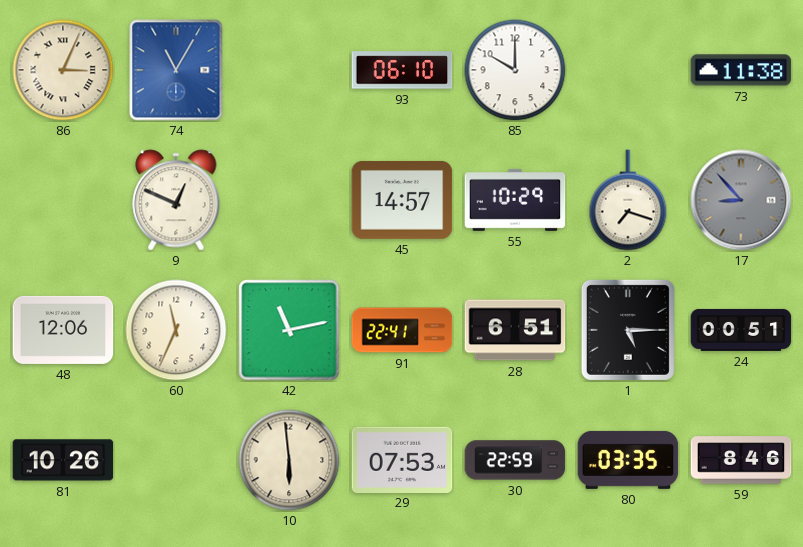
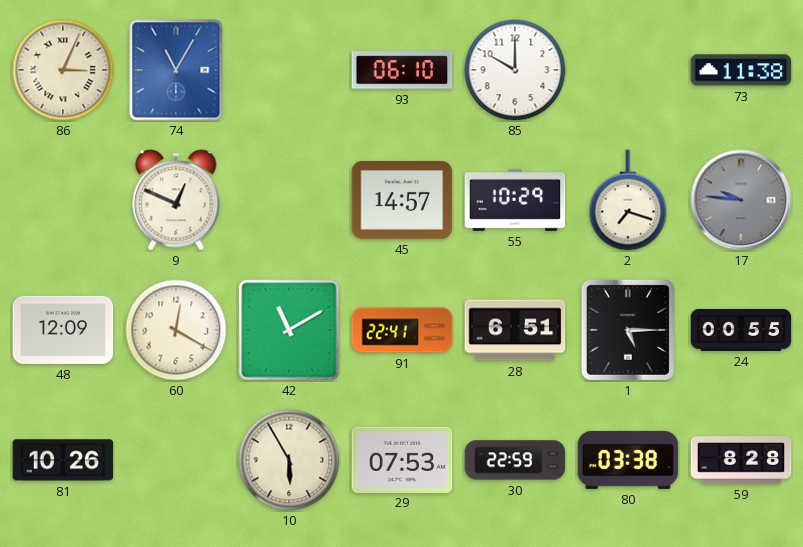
17: 8:53 -> 9:46
48: 12:06 -> 12:09
60: 11:34 -> 12:20
42: 11:13 -> 11:10
24: 00:51 -> 00:55
10: 5:59 -> 5:55
80: 03:35 -> 03:38
59: 8:46 -> 8:28
